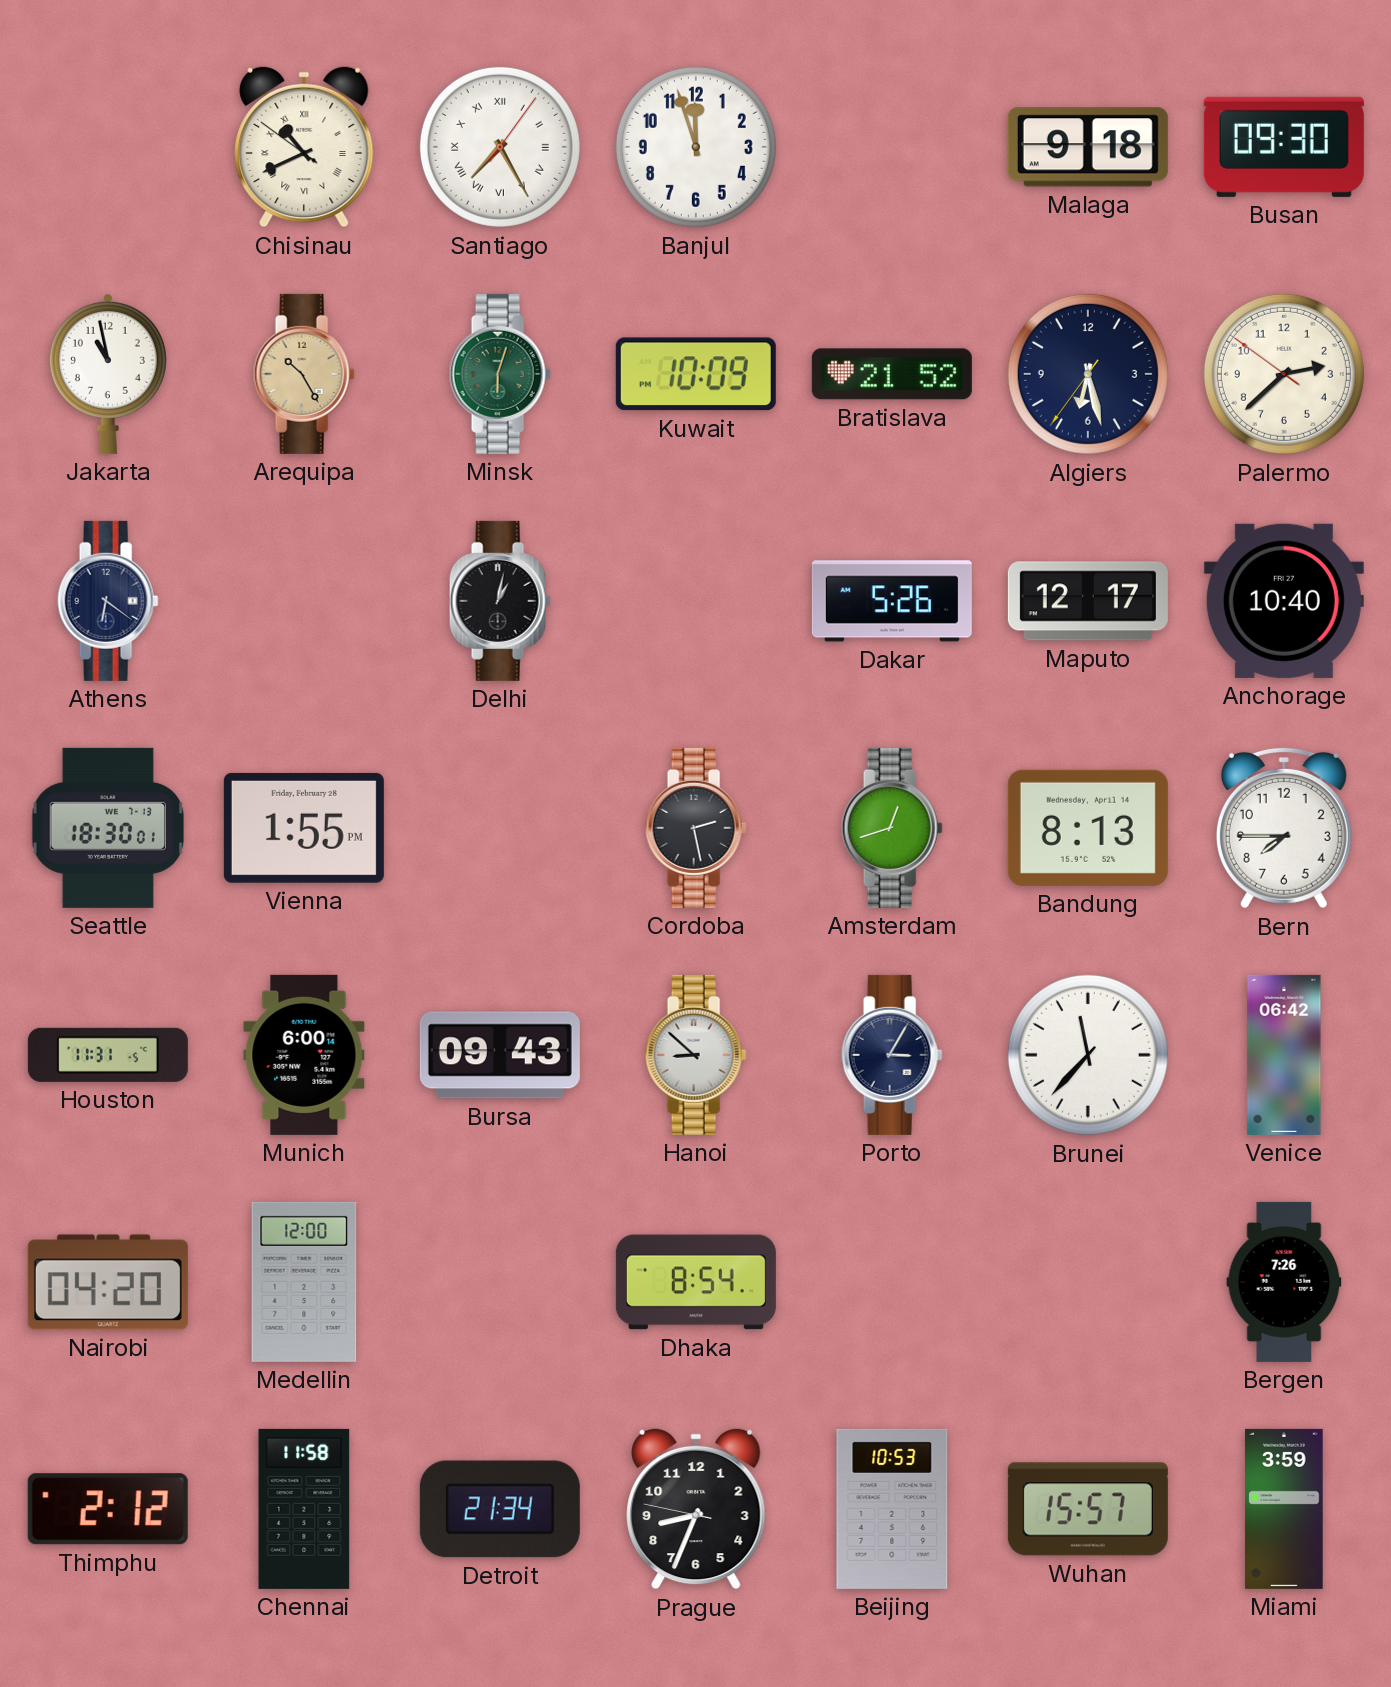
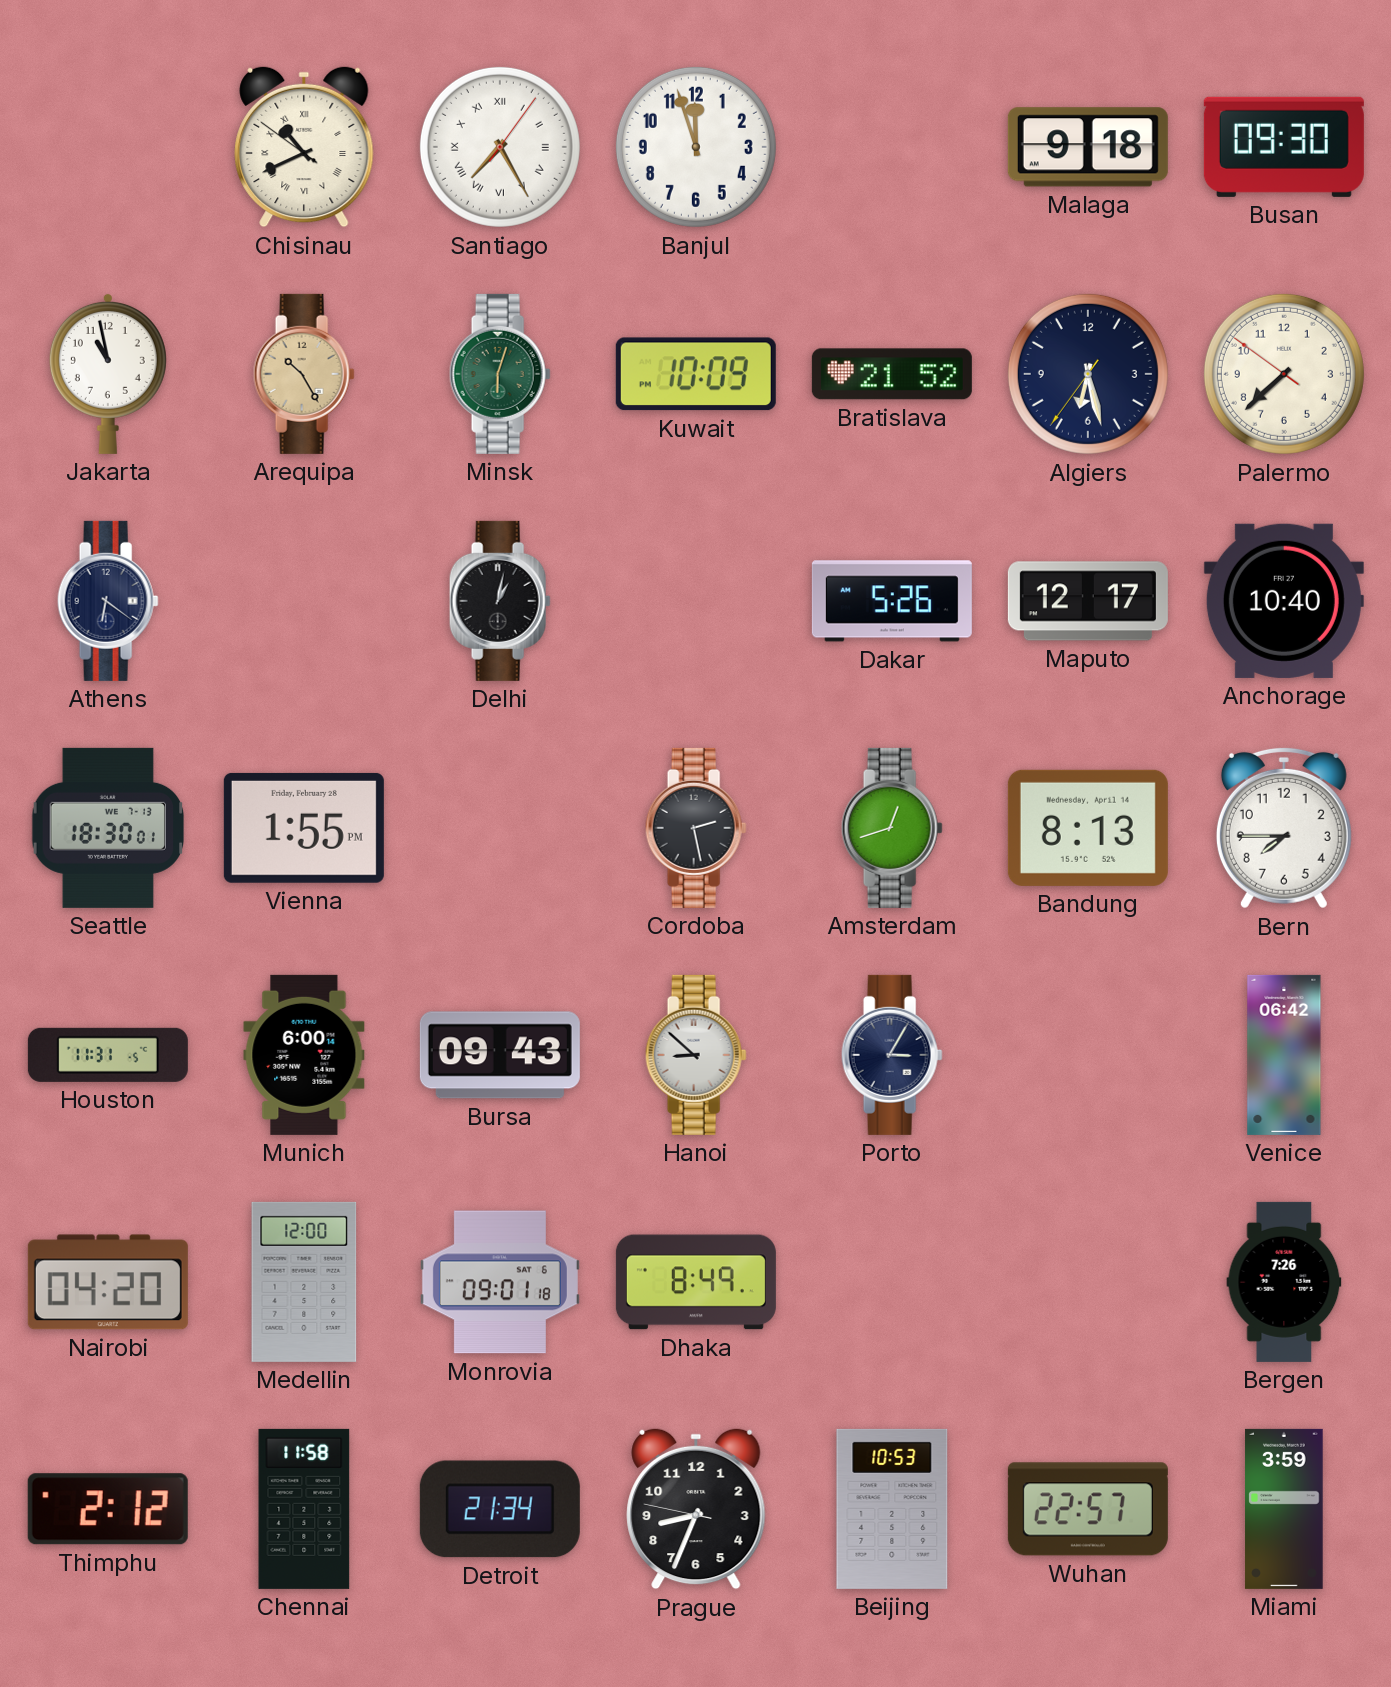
Palermo: 2:37 -> 7:37
Brunei: 11:37 -> none
Monrovia: none -> 09:01
Dhaka: 8:54 -> 8:49
Wuhan: 15:57 -> 22:57
